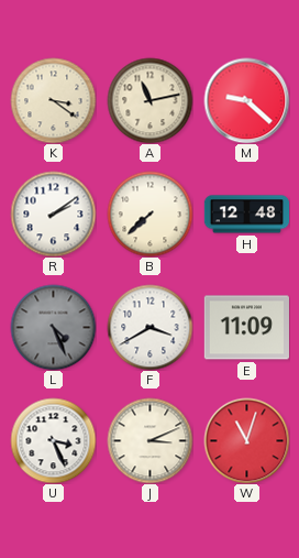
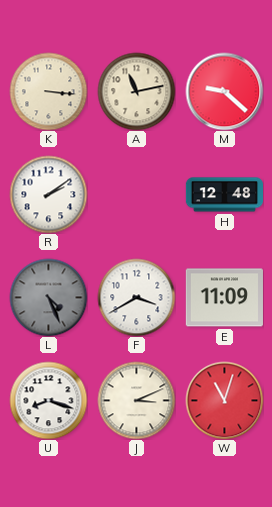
K: 3:21 -> 3:16
B: 7:38 -> none
U: 3:26 -> 8:18
